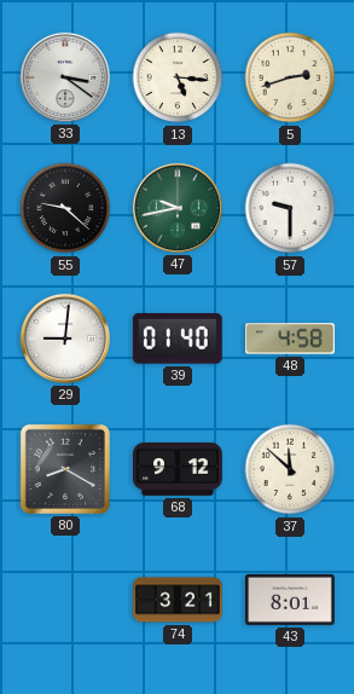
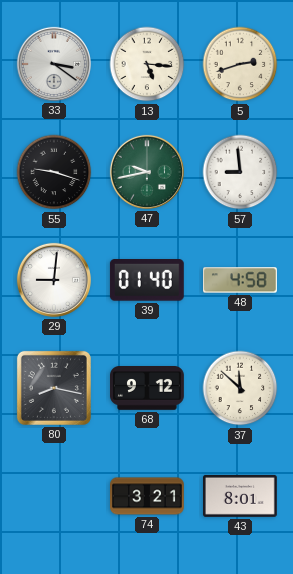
55: 9:22 -> 9:18
57: 9:30 -> 8:59
80: 8:20 -> 8:17
